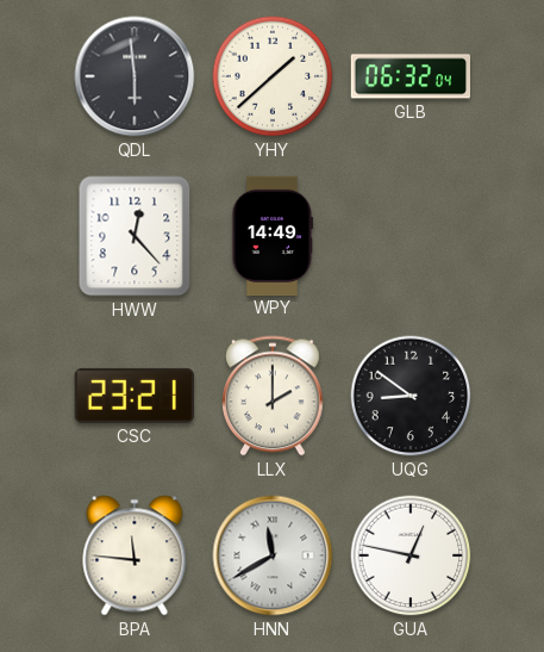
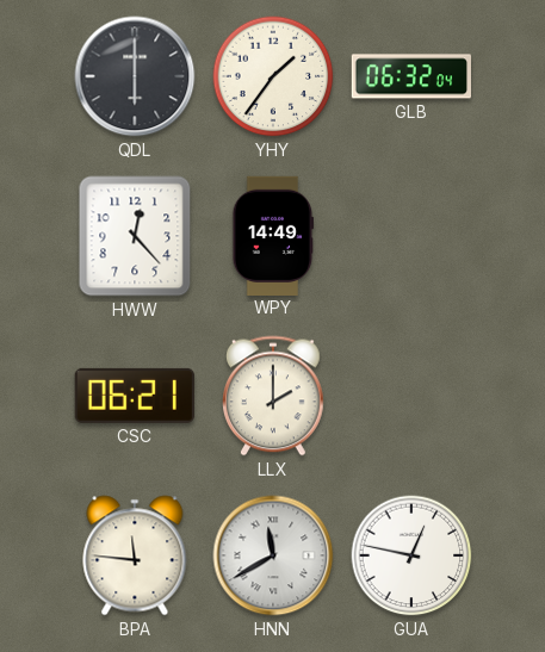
QDL: 5:59 -> 6:00
YHY: 1:38 -> 1:36
CSC: 23:21 -> 06:21
UQG: 8:51 -> none
